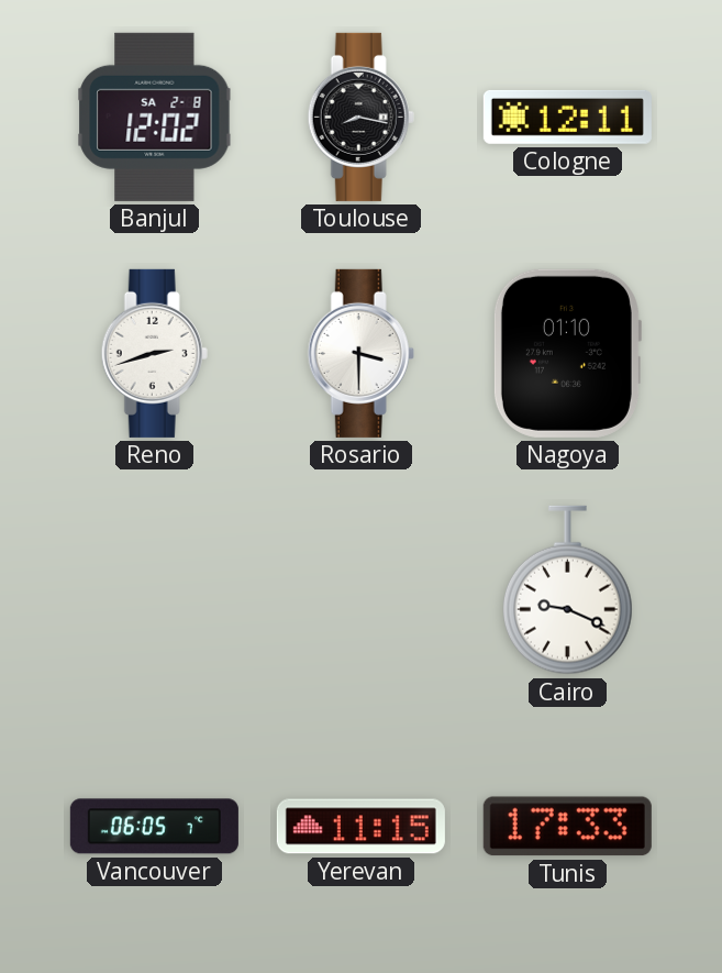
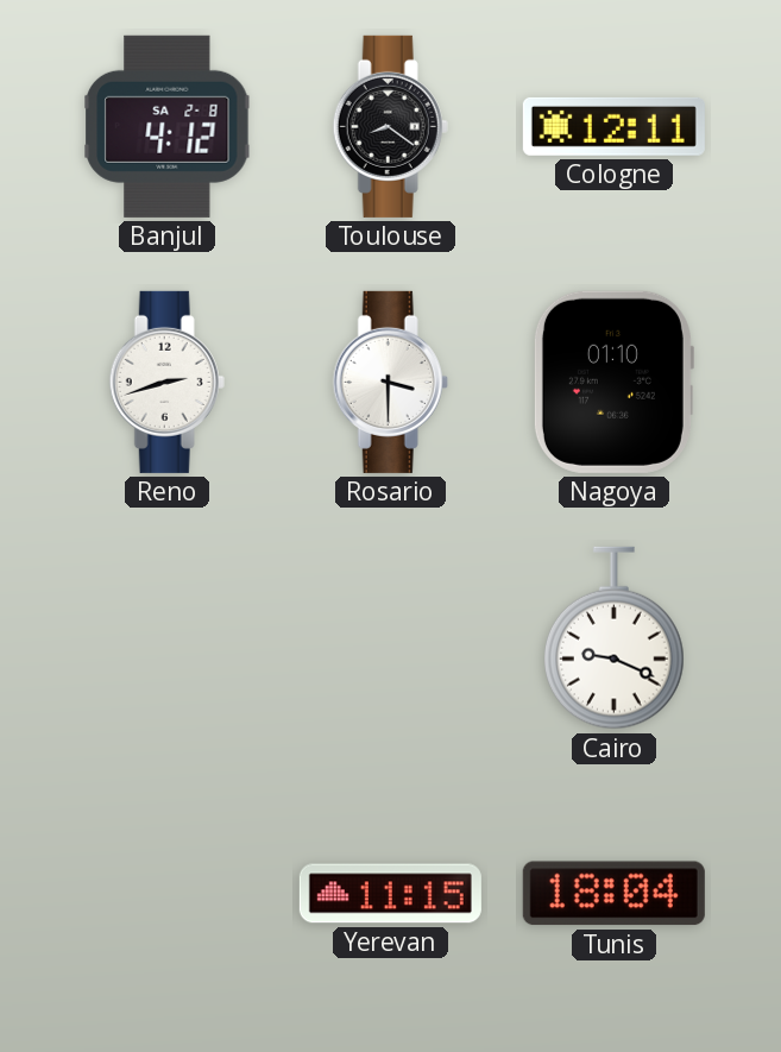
Banjul: 12:02 -> 4:12
Toulouse: 8:17 -> 8:21
Vancouver: 06:05 -> none
Tunis: 17:33 -> 18:04
